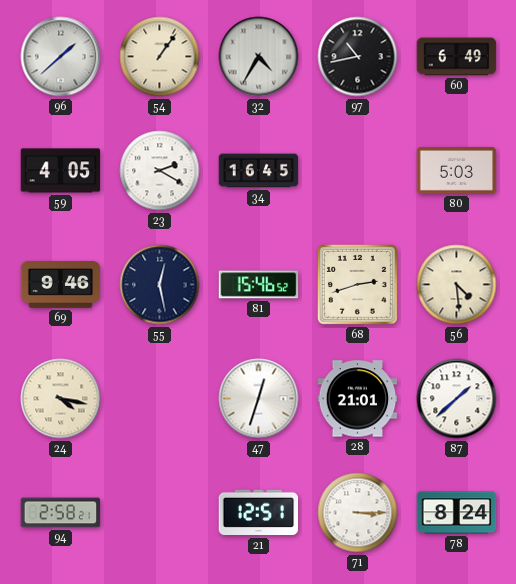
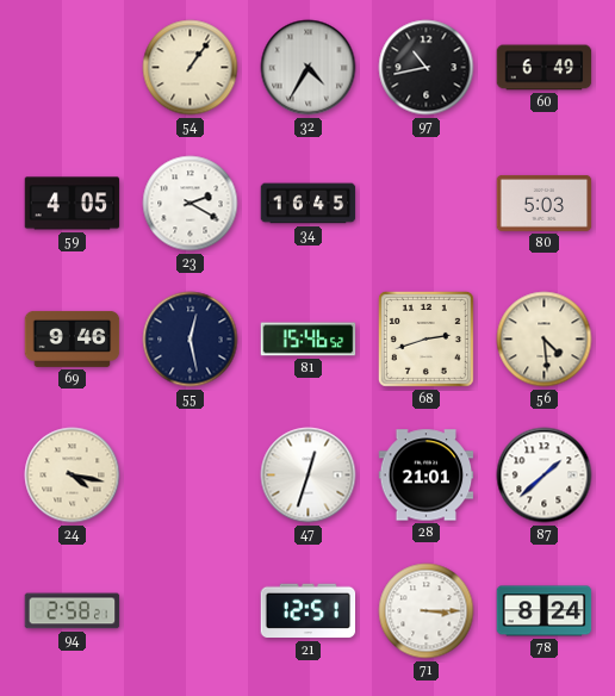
96: 1:38 -> none
